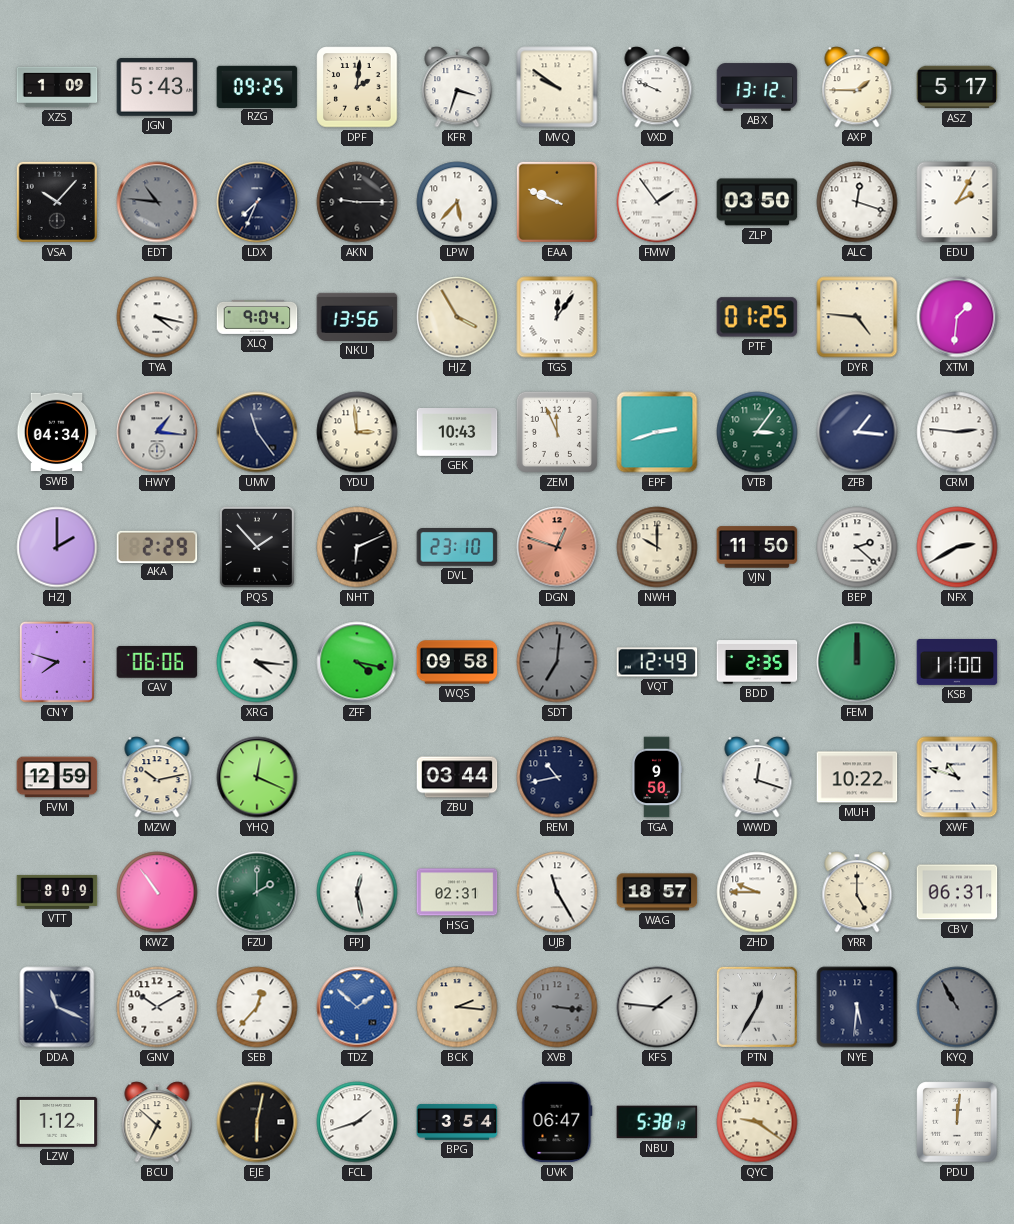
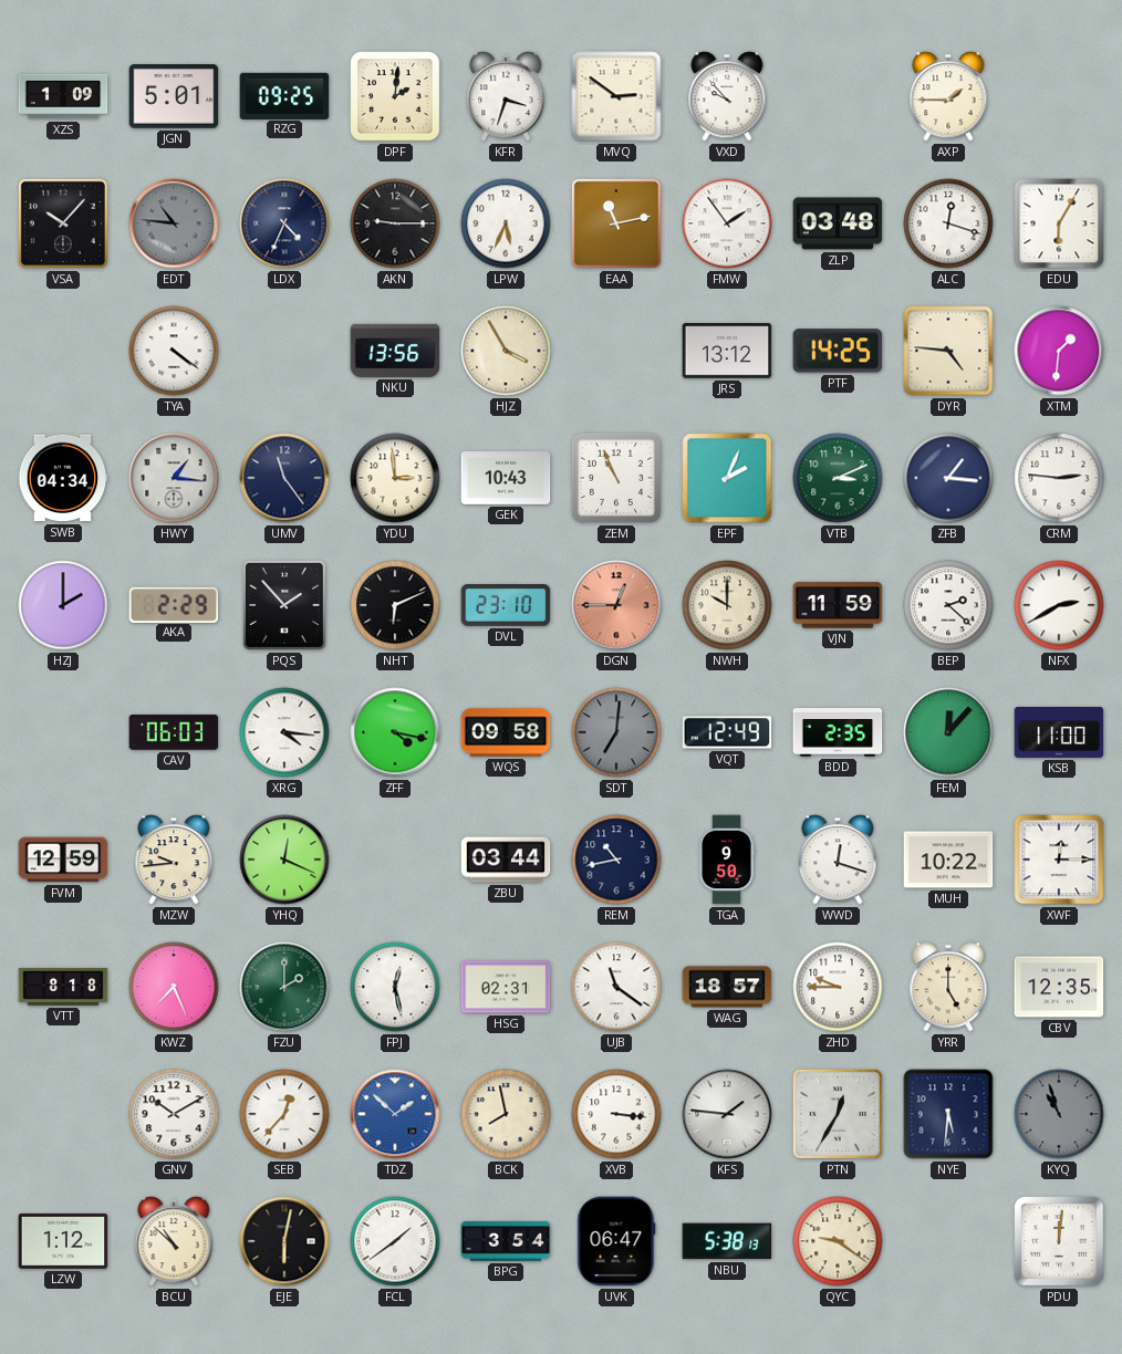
JGN: 5:43 -> 5:01
MVQ: 9:51 -> 2:51
VXD: 9:49 -> 9:53
ABX: 13:12 -> none
ASZ: 5:17 -> none
LDX: 7:34 -> 4:34
LPW: 5:37 -> 5:34
EAA: 9:49 -> 11:13
ZLP: 03:50 -> 03:48
EDU: 2:05 -> 6:05
TYA: 4:17 -> 4:21
XLQ: 9:04 -> none
TGS: 12:06 -> none
JRS: none -> 13:12
PTF: 01:25 -> 14:25
ZEM: 11:56 -> 10:56
EPF: 2:42 -> 2:04
VTB: 3:06 -> 3:11
DGN: 12:48 -> 12:45
VJN: 11:50 -> 11:59
CNY: 7:48 -> none
CAV: 06:06 -> 06:03
FEM: 12:00 -> 12:07
MZW: 10:13 -> 9:44
XWF: 10:48 -> 12:15
VTT: 8:09 -> 8:18
KWZ: 10:54 -> 7:26
UJB: 11:25 -> 11:21
CBV: 06:31 -> 12:35
DDA: 11:19 -> none
BCK: 2:16 -> 7:58
XVB dial: grey -> white
KYQ: 10:55 -> 10:57
BCU: 6:52 -> 10:52
FCL: 1:42 -> 1:39
